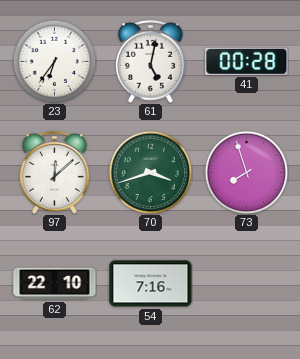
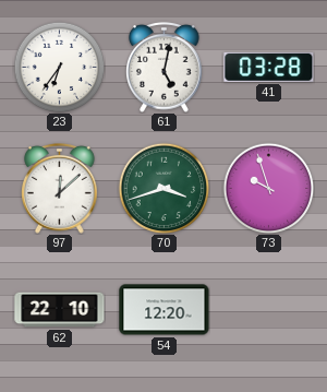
41: 00:28 -> 03:28
73: 7:57 -> 9:57
54: 7:16 -> 12:20
